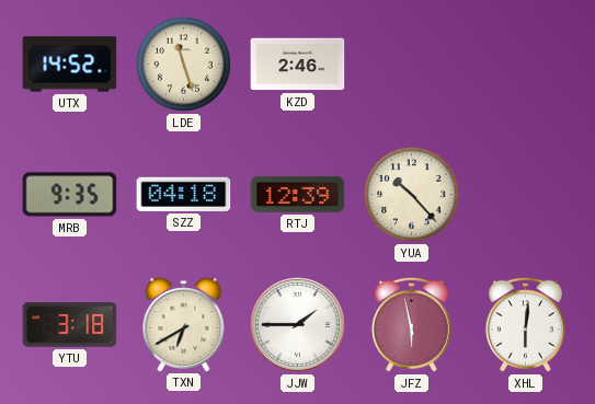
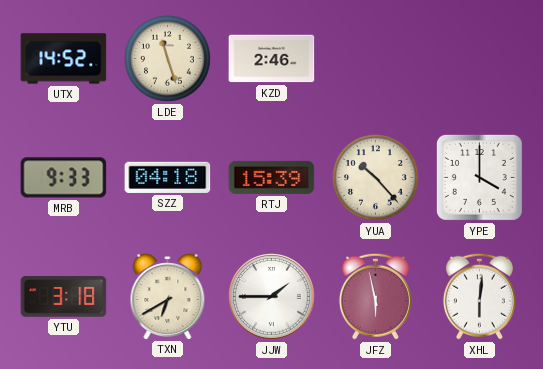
MRB: 9:35 -> 9:33
RTJ: 12:39 -> 15:39
YPE: none -> 4:00
